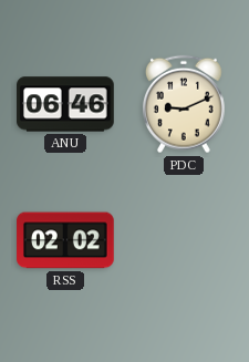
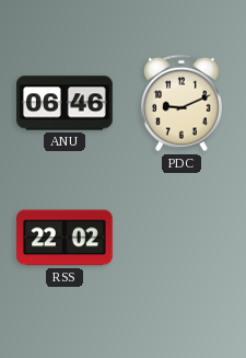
RSS: 02:02 -> 22:02
